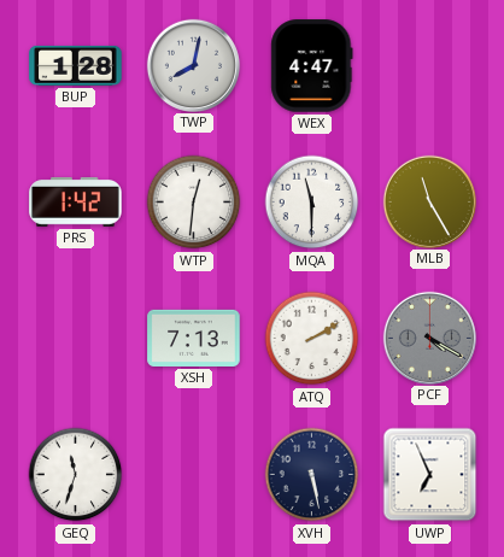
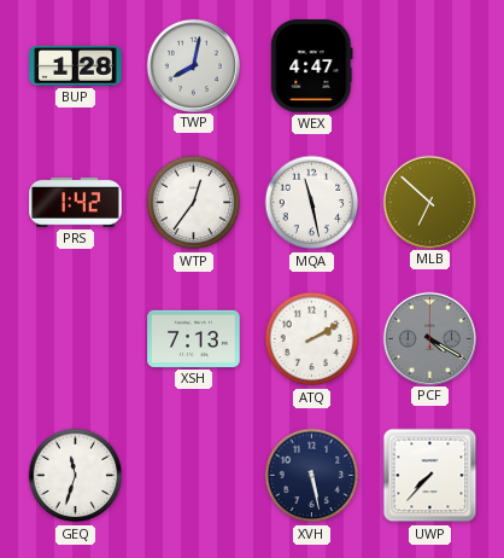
WTP: 12:31 -> 12:36
MQA: 11:30 -> 11:28
MLB: 11:25 -> 6:52
UWP: 6:56 -> 7:37
